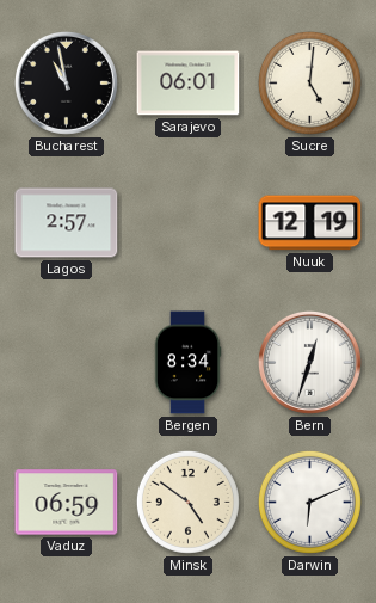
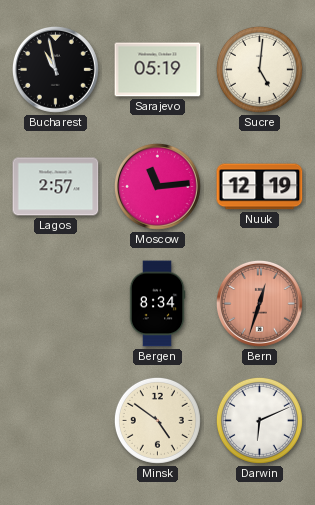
Sarajevo: 06:01 -> 05:19
Moscow: none -> 11:14
Bern dial: white -> salmon
Vaduz: 06:59 -> none
